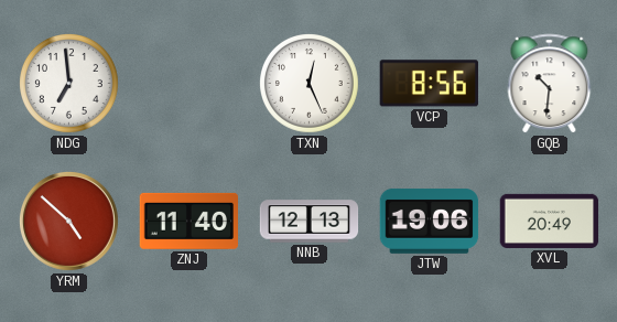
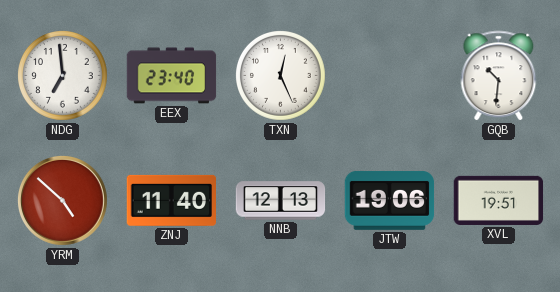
EEX: none -> 23:40
VCP: 8:56 -> none
XVL: 20:49 -> 19:51
